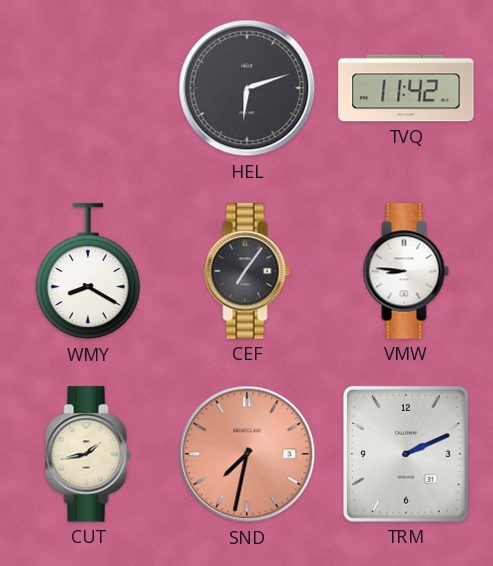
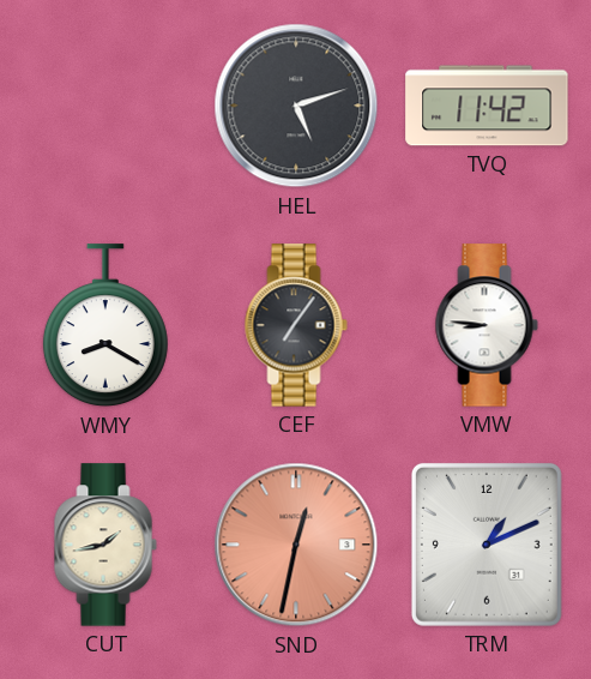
HEL: 6:12 -> 5:12
SND: 7:32 -> 12:32
TRM: 2:11 -> 1:11
